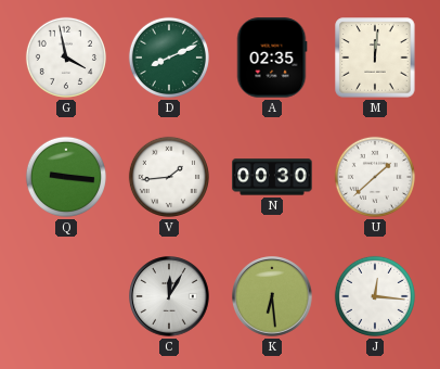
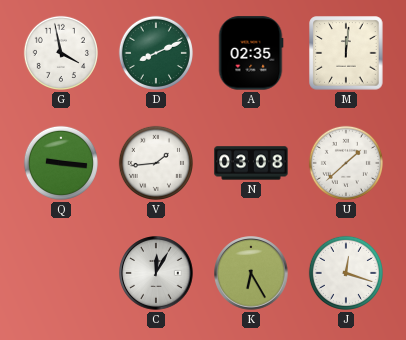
N: 00:30 -> 03:08
K: 6:29 -> 6:25
J: 12:16 -> 12:18
